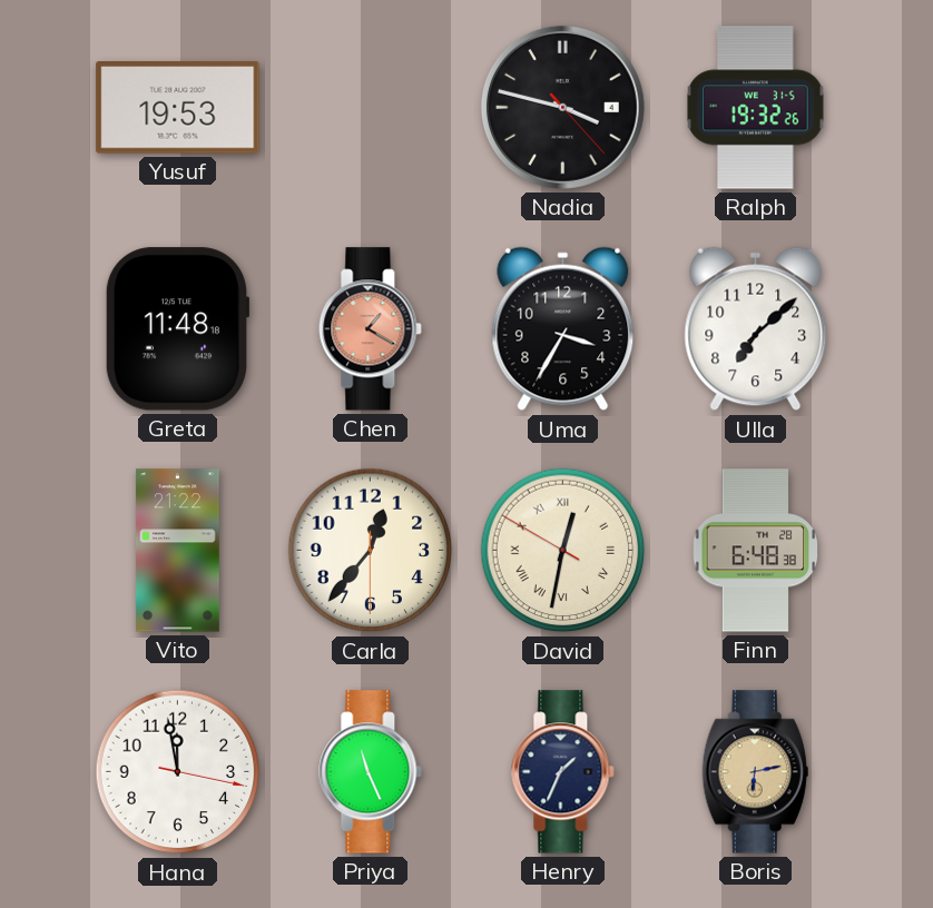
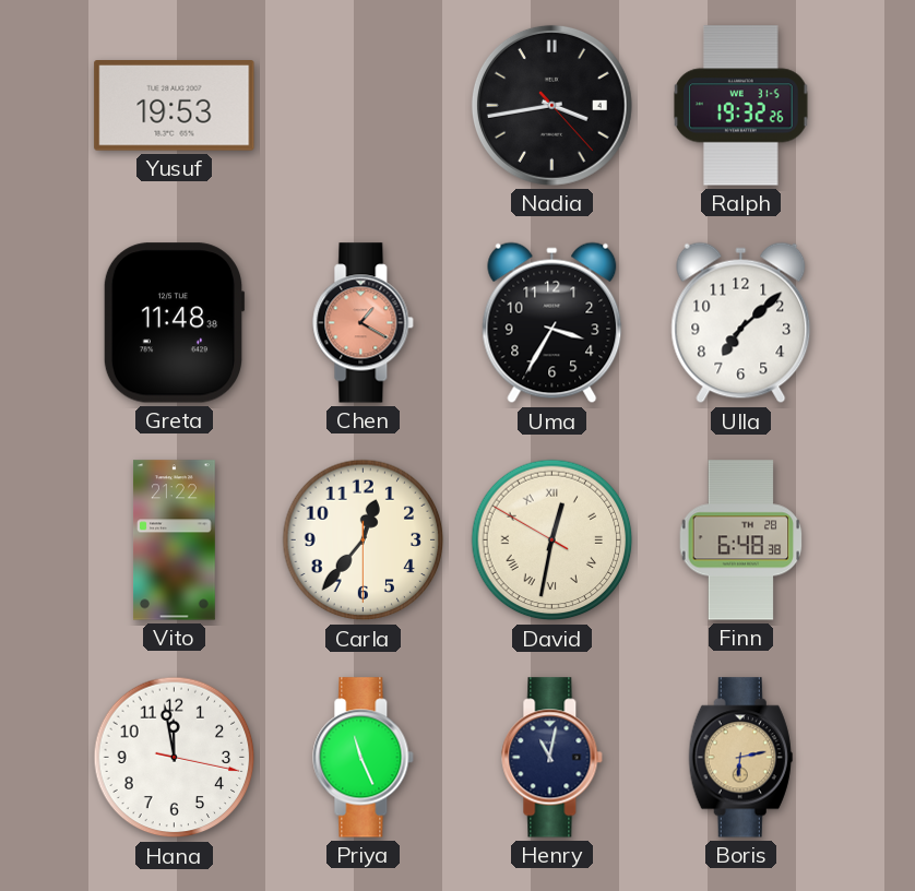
Nadia: 3:47 -> 3:43
Greta: 11:48:18 -> 11:48:38
Henry: 1:34 -> 11:02
